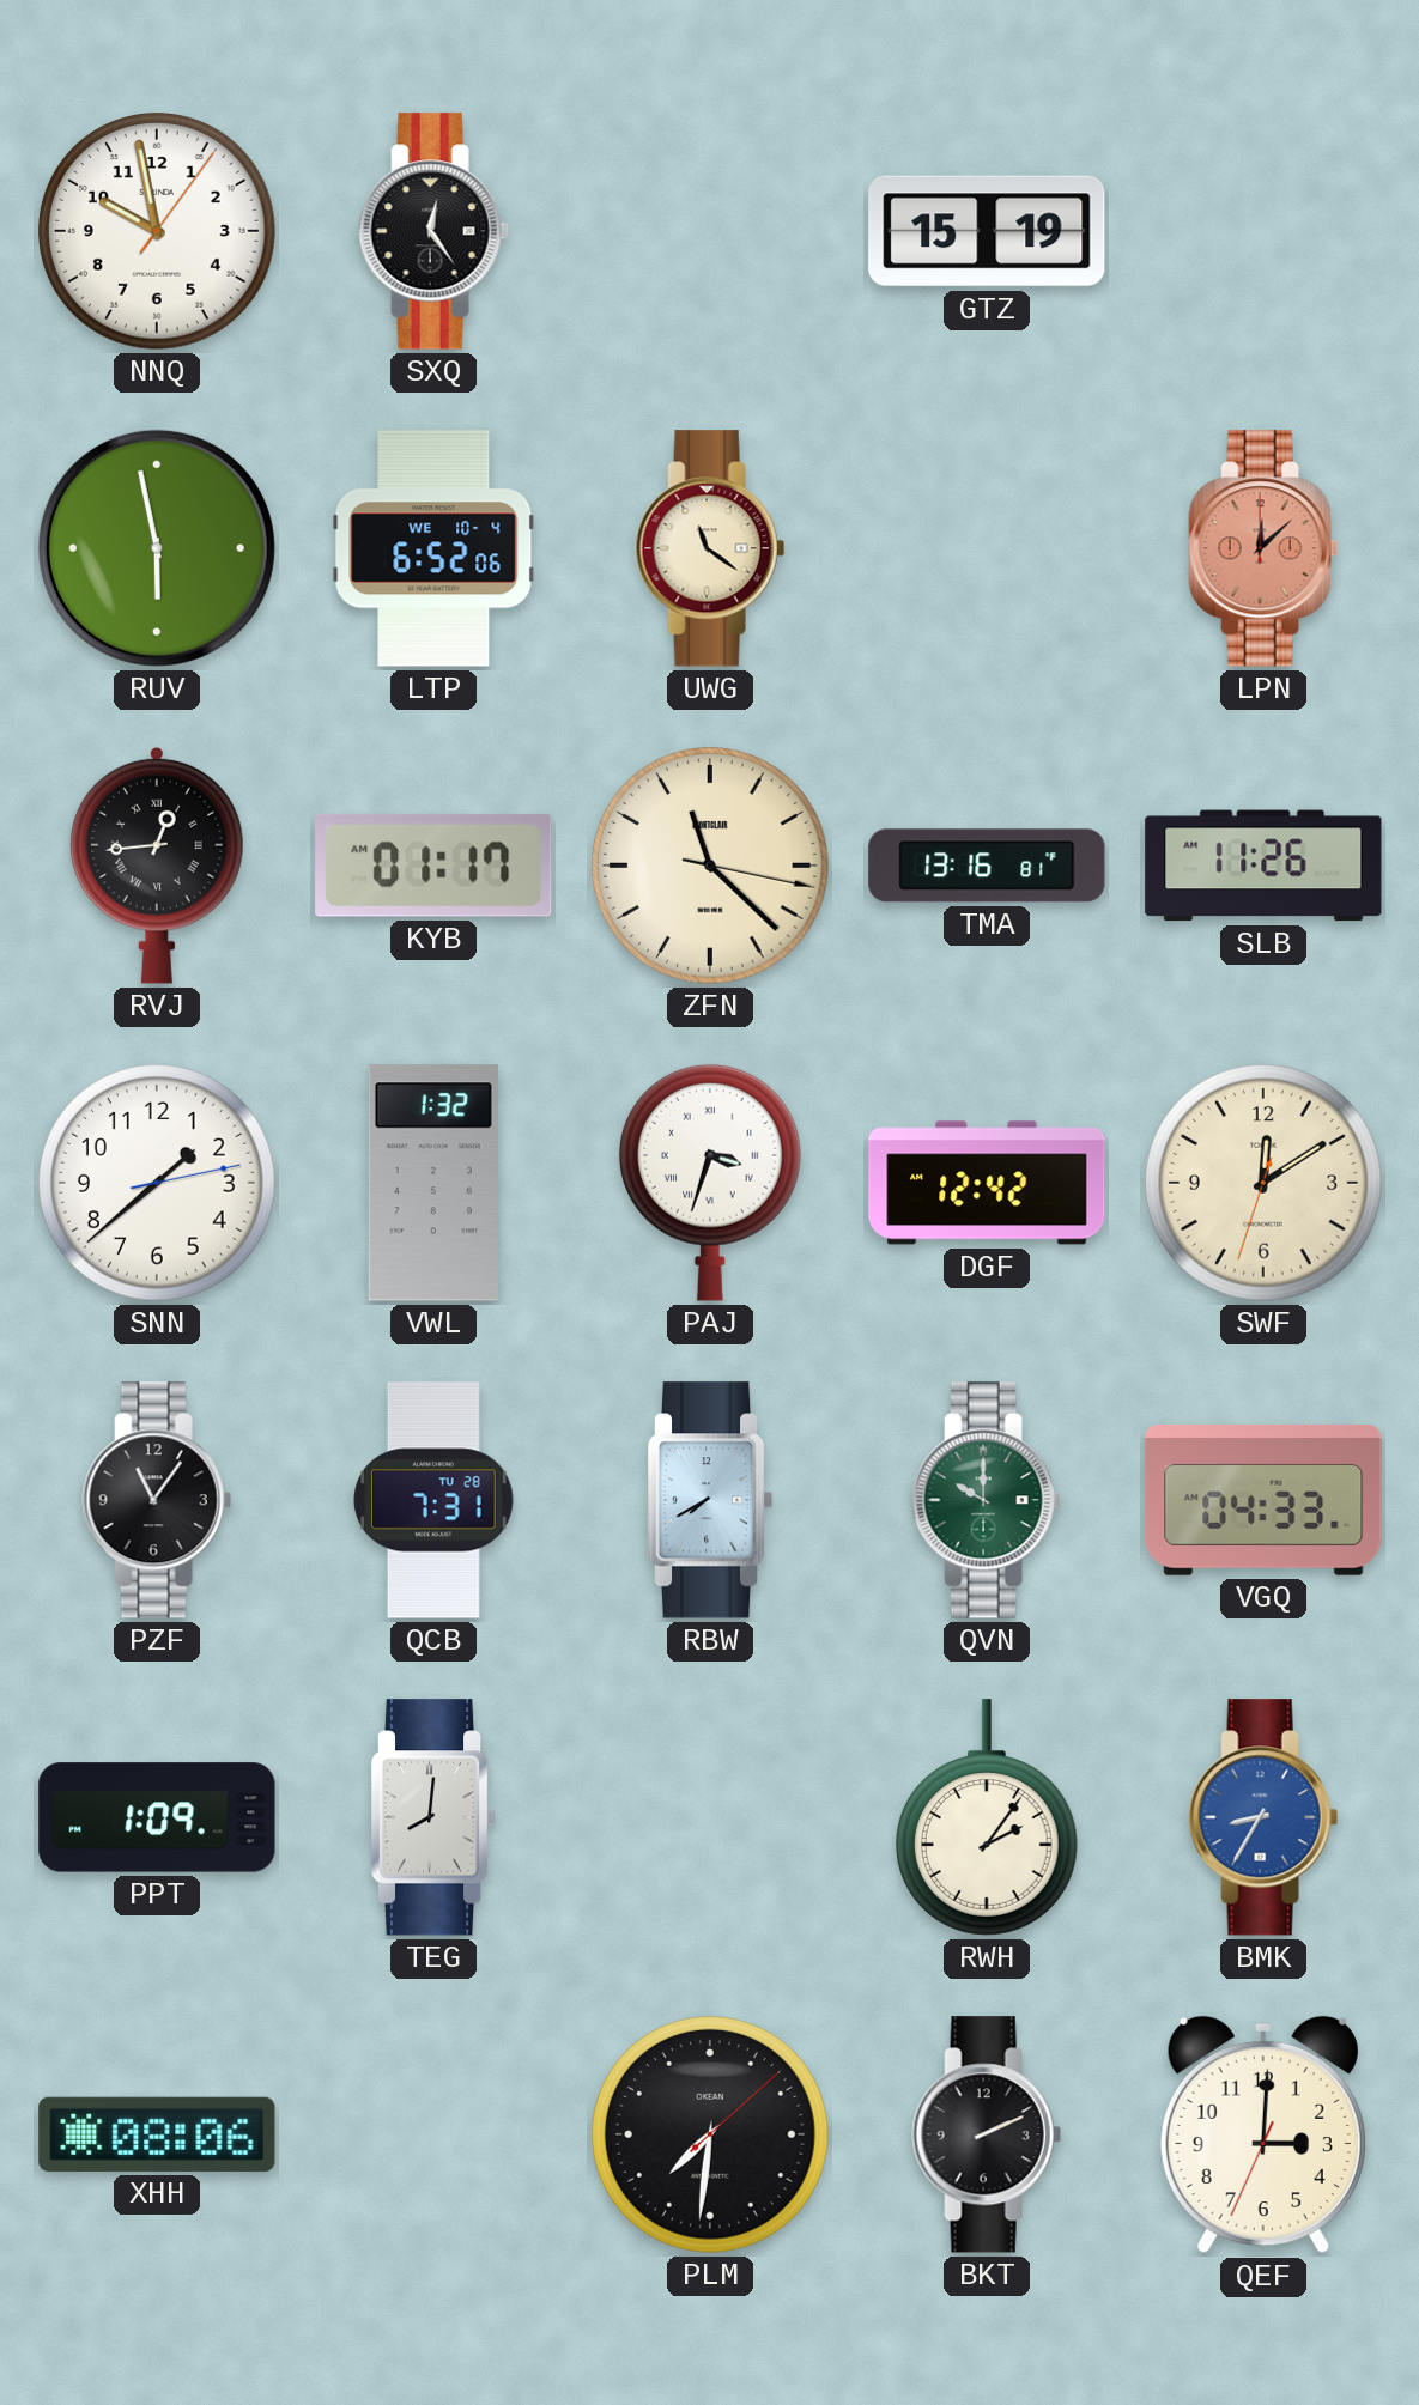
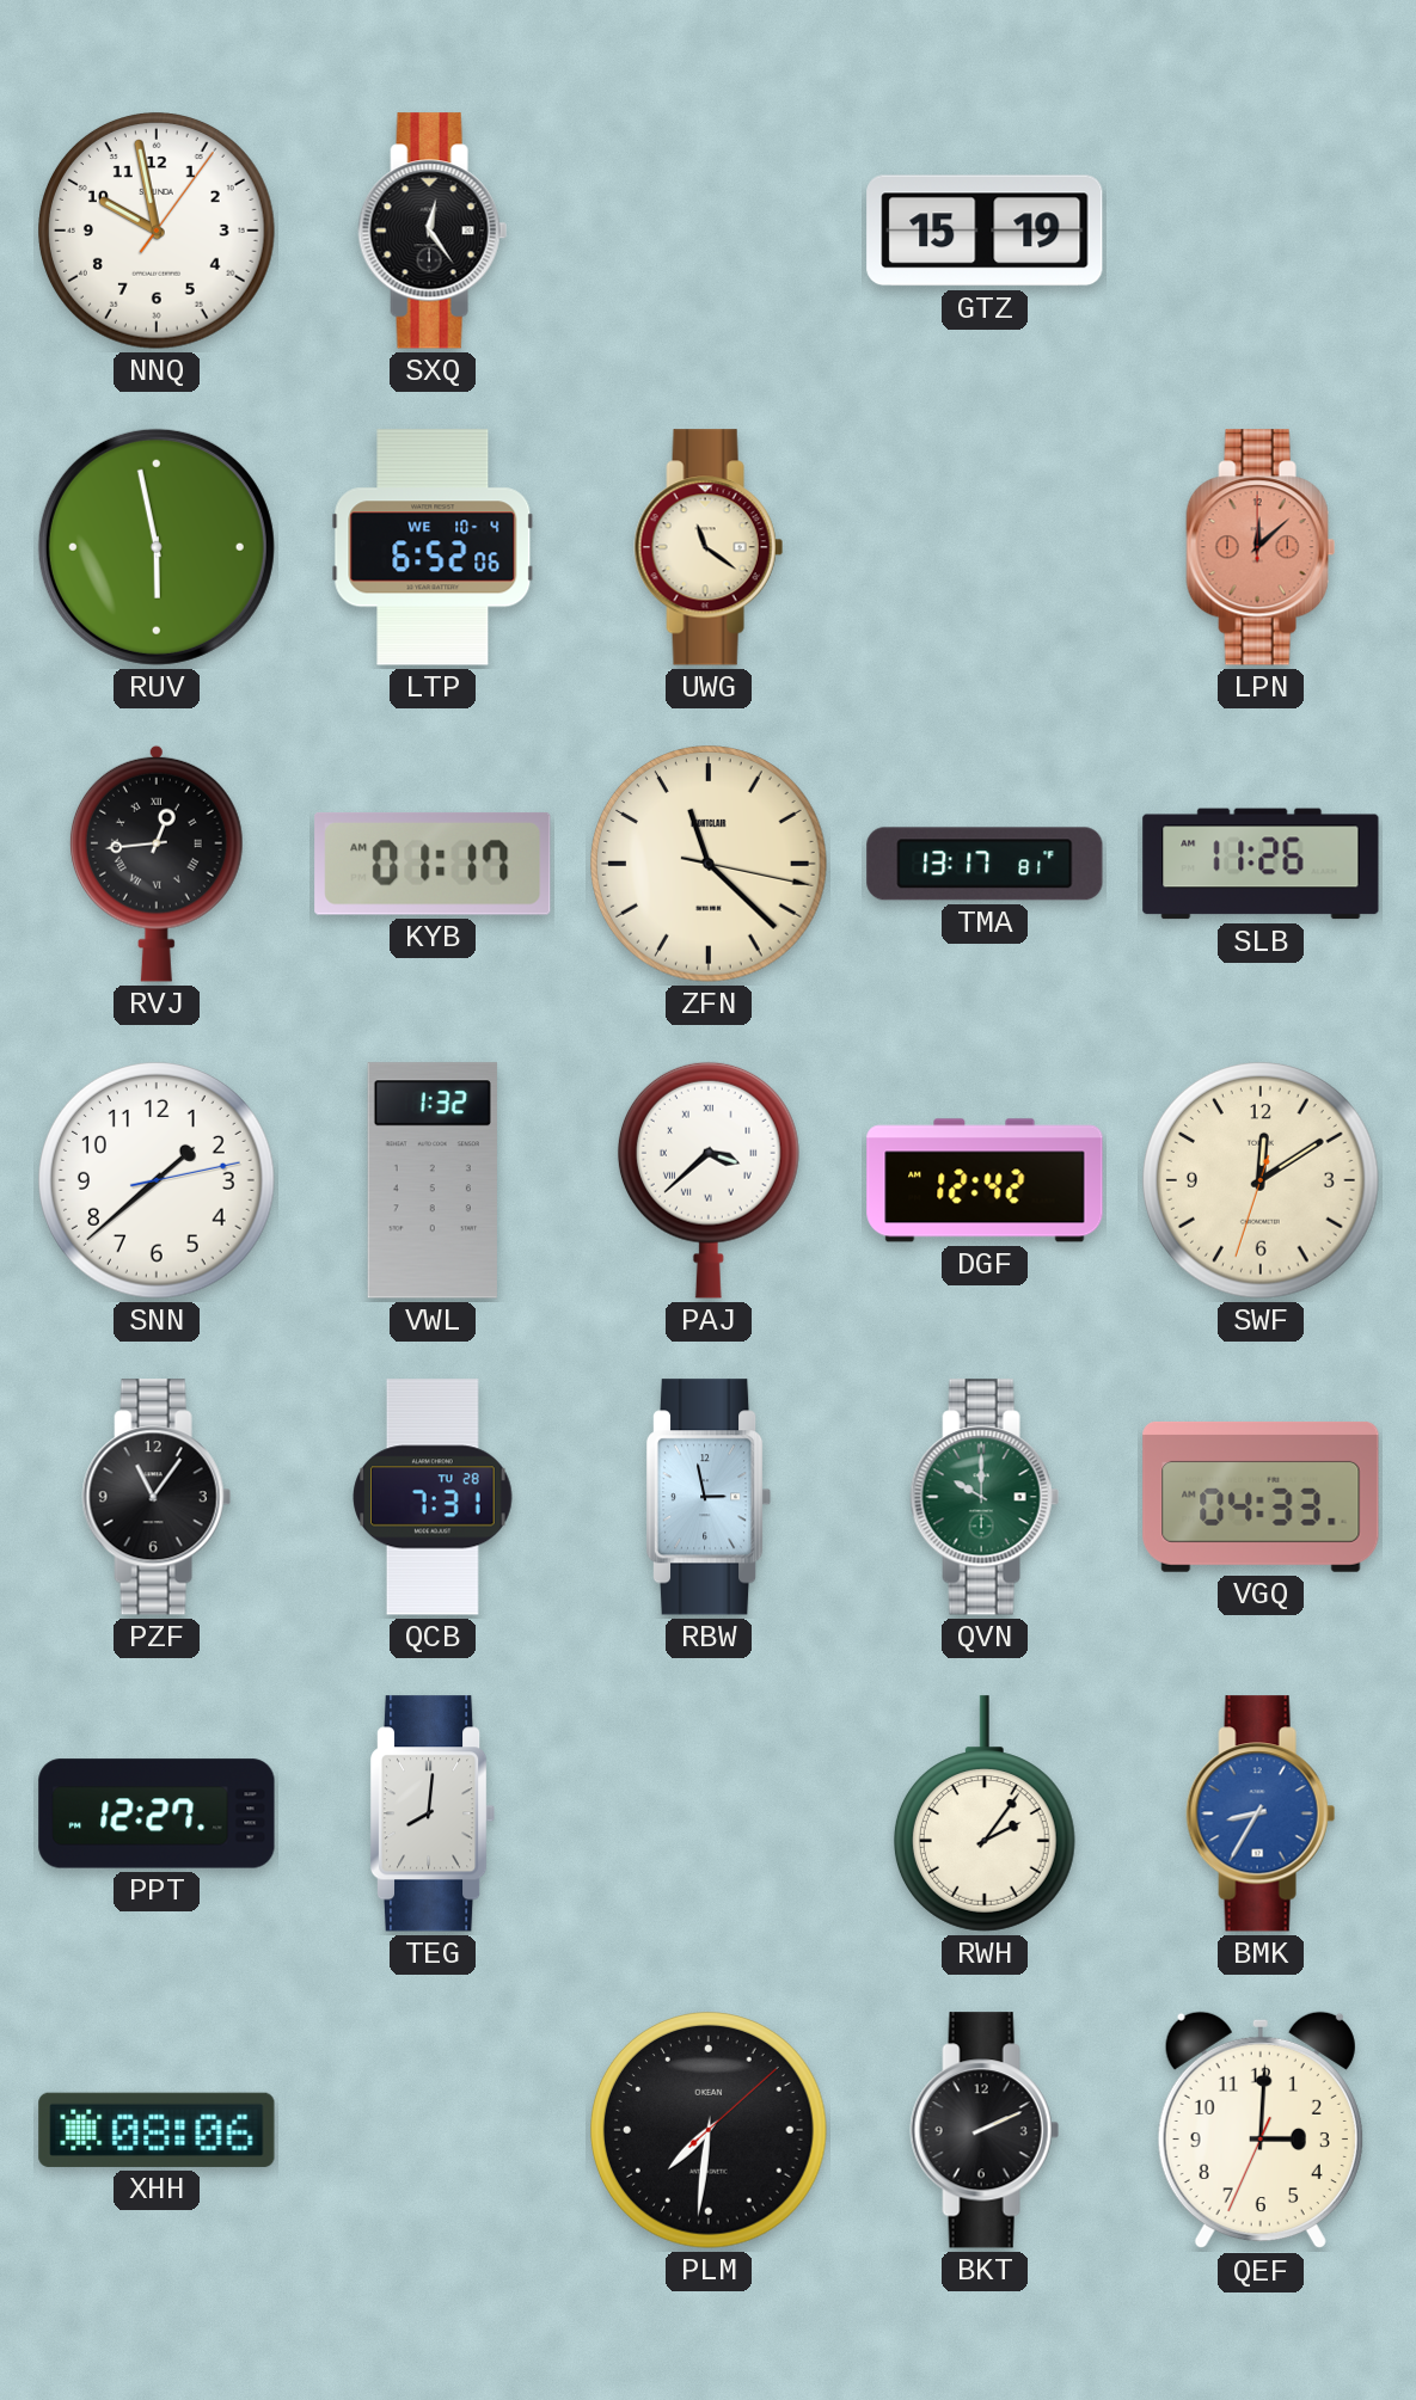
TMA: 13:16 -> 13:17
PAJ: 3:33 -> 3:38
RBW: 7:40 -> 2:58
PPT: 1:09 -> 12:27
